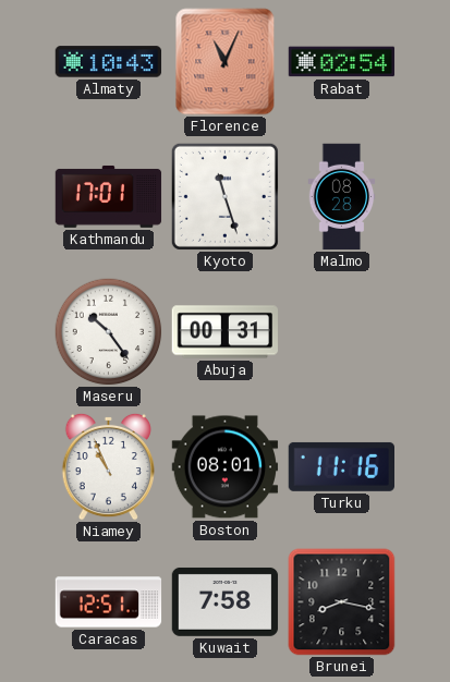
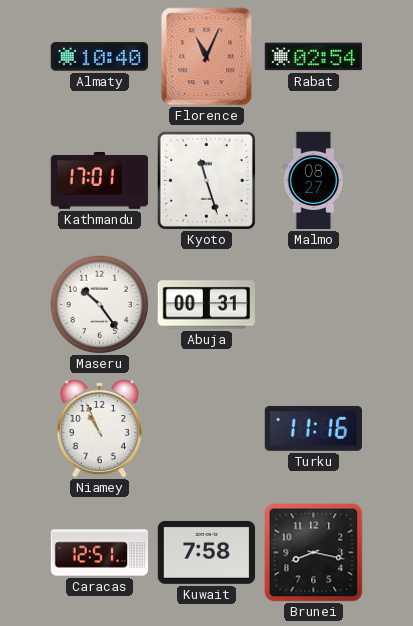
Almaty: 10:43 -> 10:40
Malmo: 08:28 -> 08:27
Boston: 08:01 -> none
